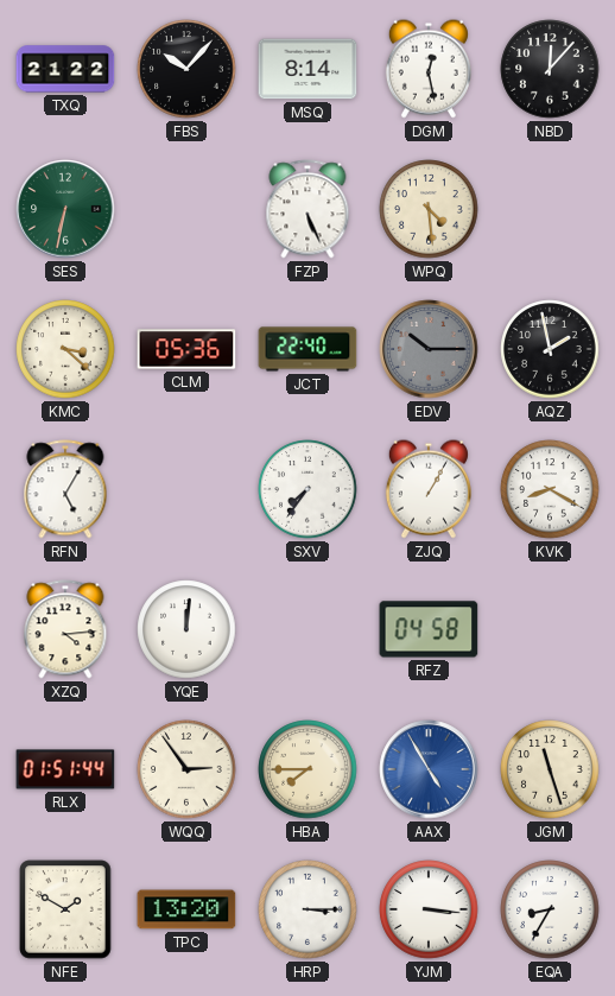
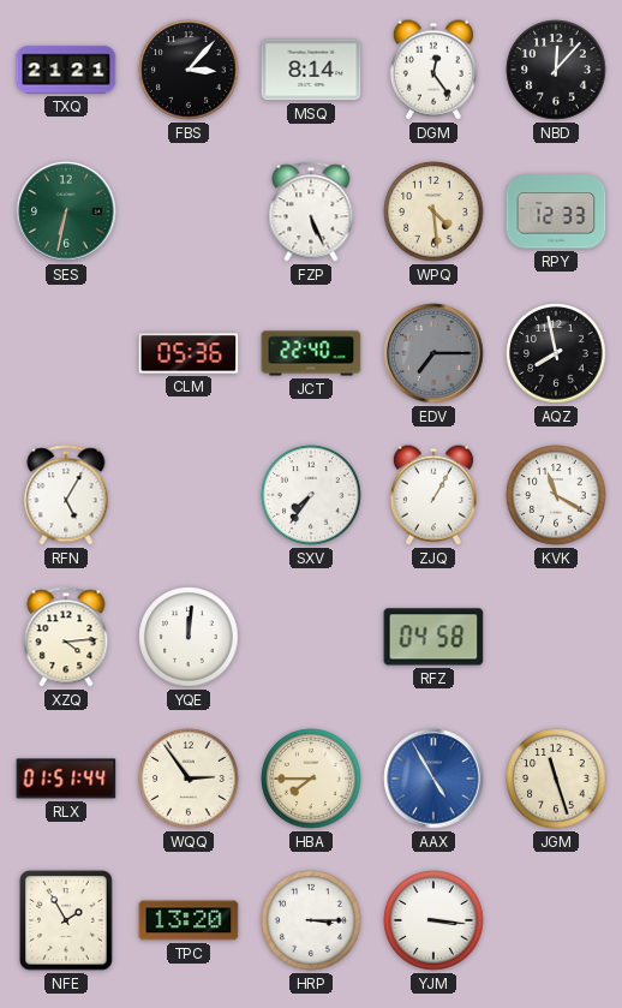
TXQ: 21:22 -> 21:21
FBS: 10:07 -> 3:07
DGM: 12:28 -> 12:24
RPY: none -> 12:33
KMC: 3:22 -> none
EDV: 10:15 -> 7:15
AQZ: 1:58 -> 7:58
KVK: 8:20 -> 11:20
NFE: 1:50 -> 1:55
EQA: 8:35 -> none
